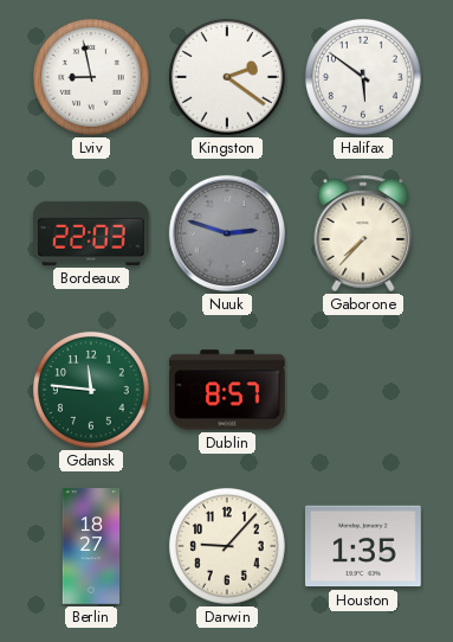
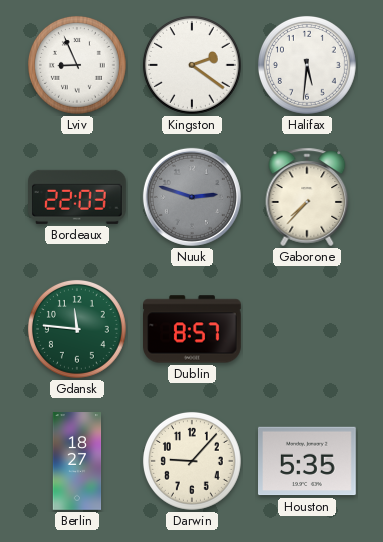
Lviv: 8:58 -> 8:56
Halifax: 5:51 -> 5:31
Houston: 1:35 -> 5:35
